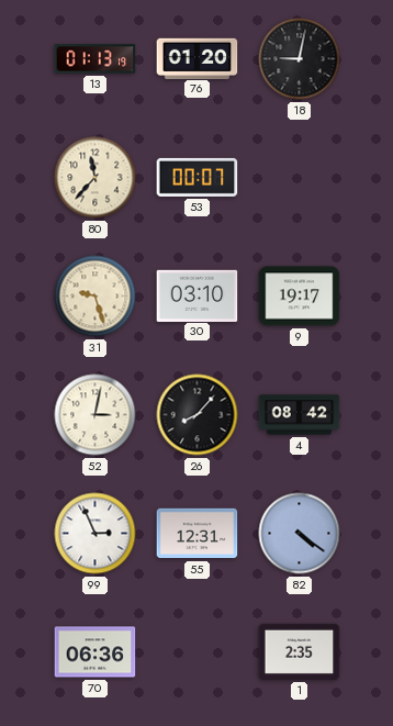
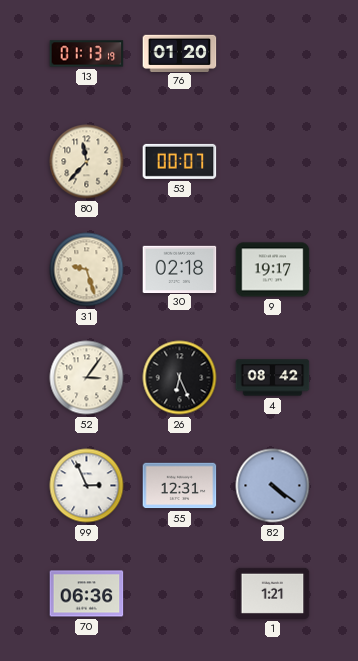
18: 9:02 -> none
30: 03:10 -> 02:18
52: 3:02 -> 3:06
26: 8:07 -> 6:26
1: 2:35 -> 1:21
